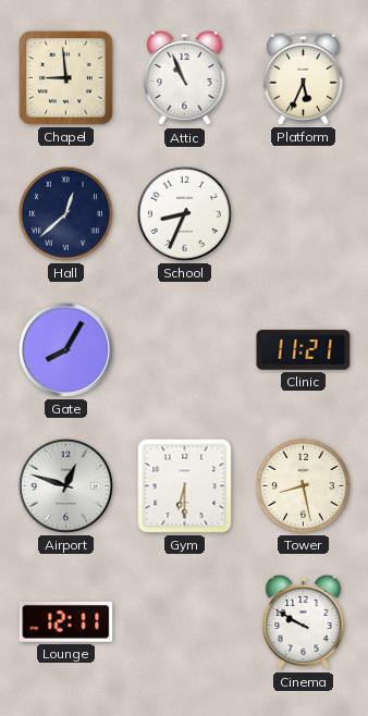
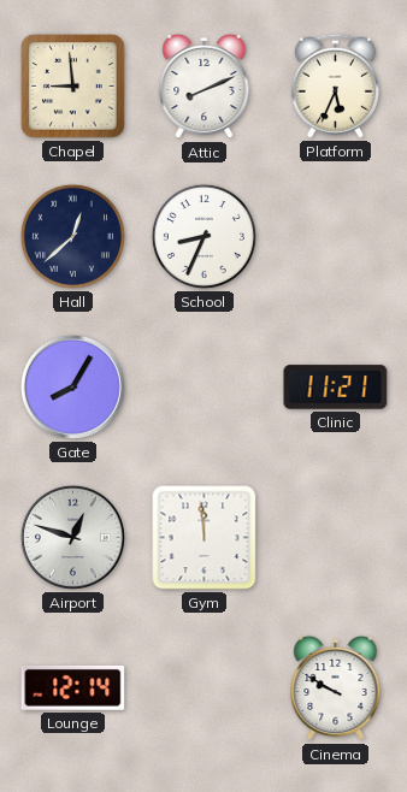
Attic: 10:56 -> 8:11
Gym: 6:30 -> 11:59
Tower: 8:28 -> none
Lounge: 12:11 -> 12:14
